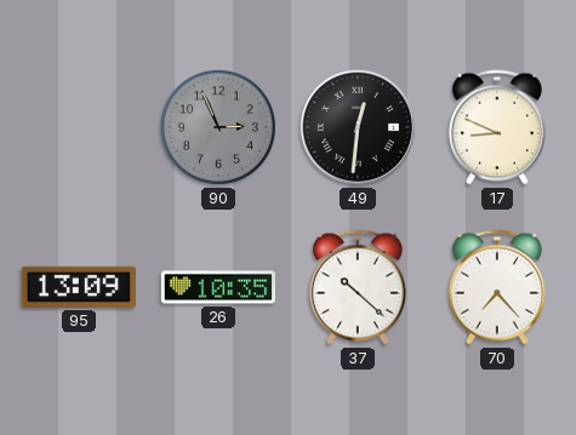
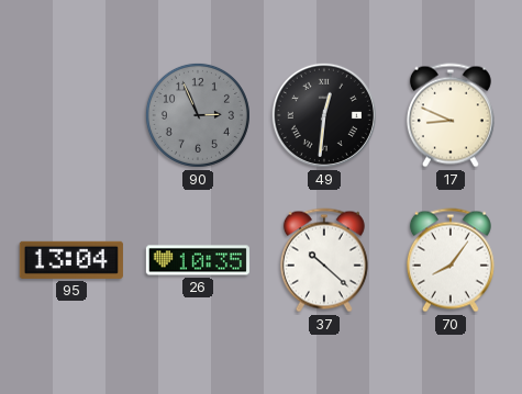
95: 13:09 -> 13:04
70: 7:23 -> 8:06
